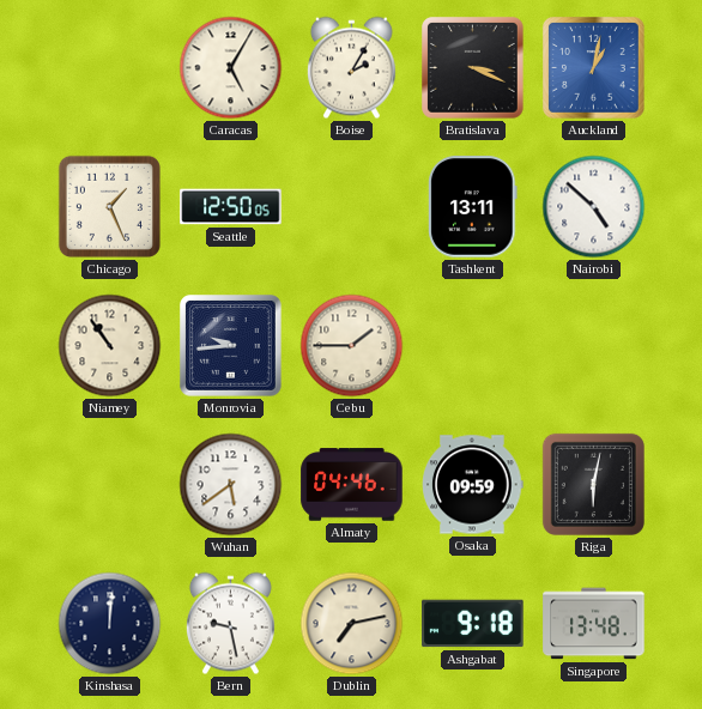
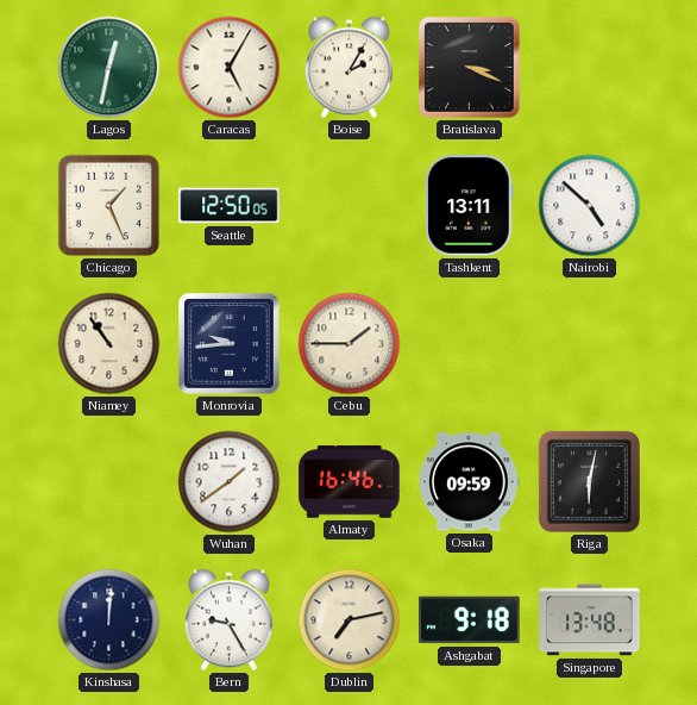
Lagos: none -> 12:32
Auckland: 1:02 -> none
Wuhan: 5:39 -> 1:39
Almaty: 04:46 -> 16:46
Bern: 9:28 -> 9:25
